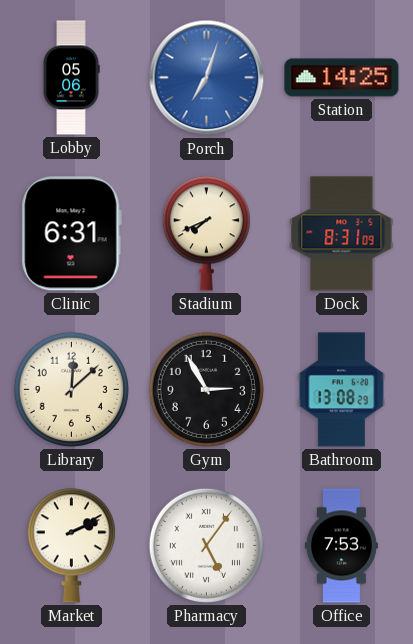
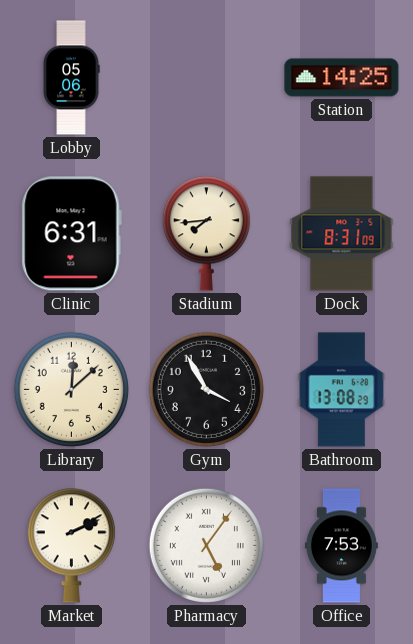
Porch: 7:03 -> none
Stadium: 7:41 -> 7:44
Gym: 2:55 -> 3:55
